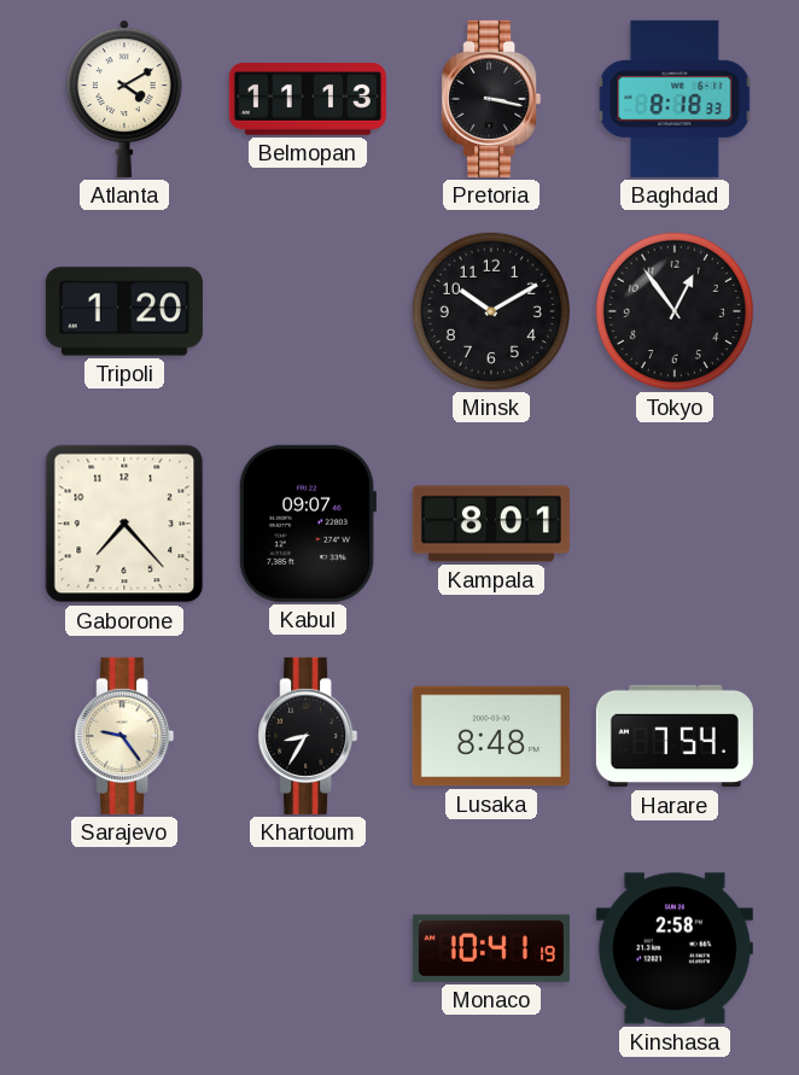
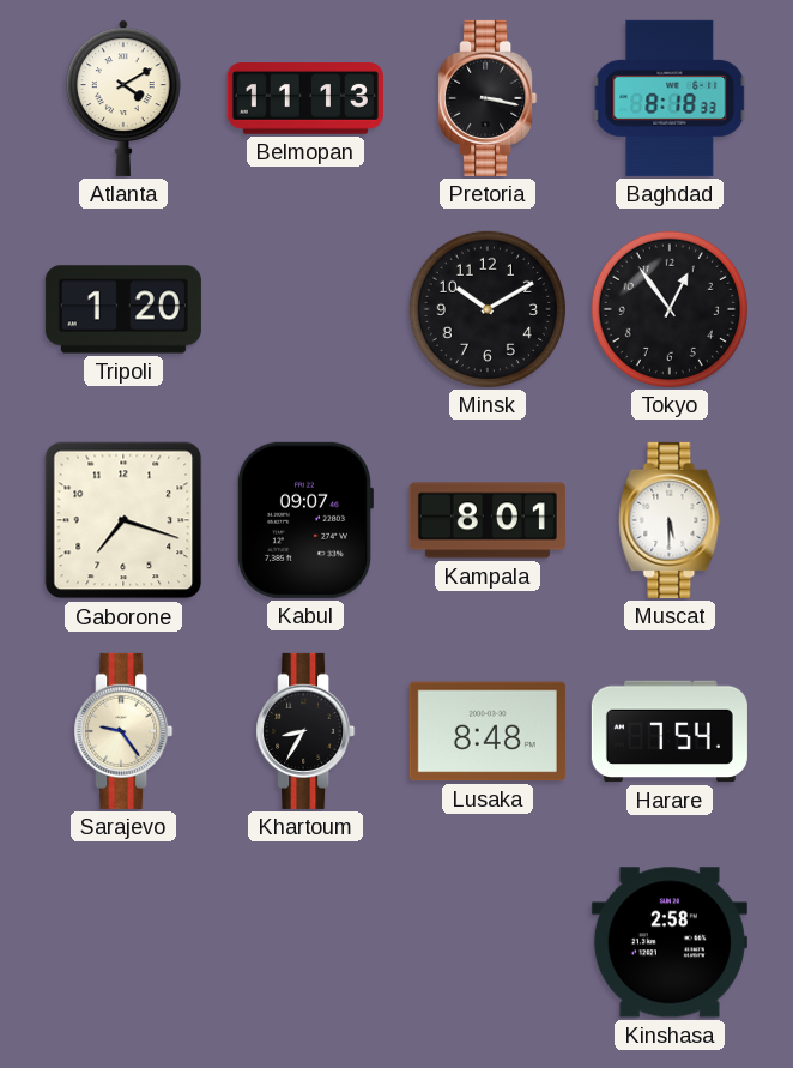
Gaborone: 7:23 -> 7:18
Muscat: none -> 5:30
Monaco: 10:41 -> none
